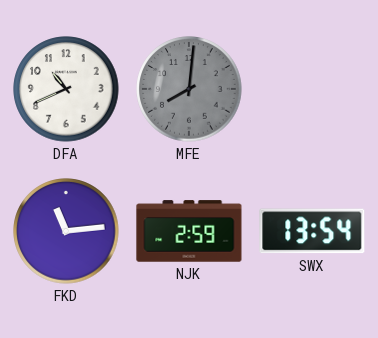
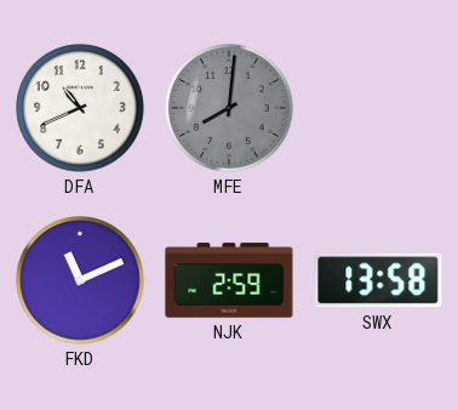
FKD: 11:14 -> 11:11
SWX: 13:54 -> 13:58
